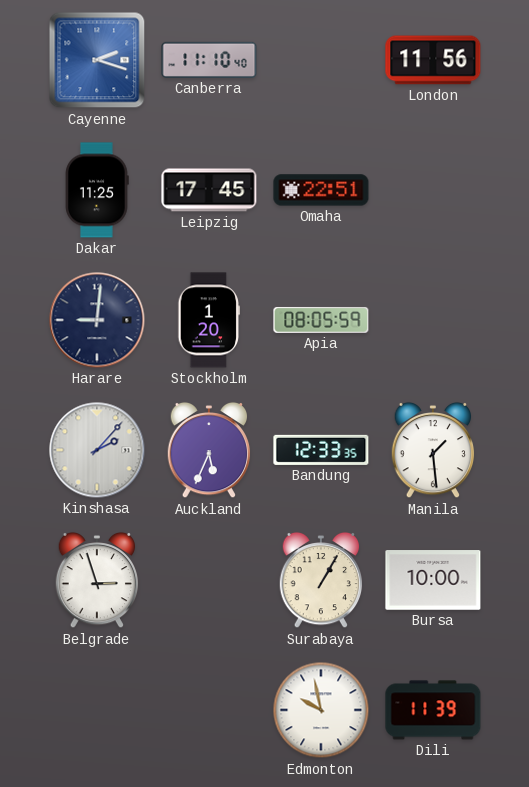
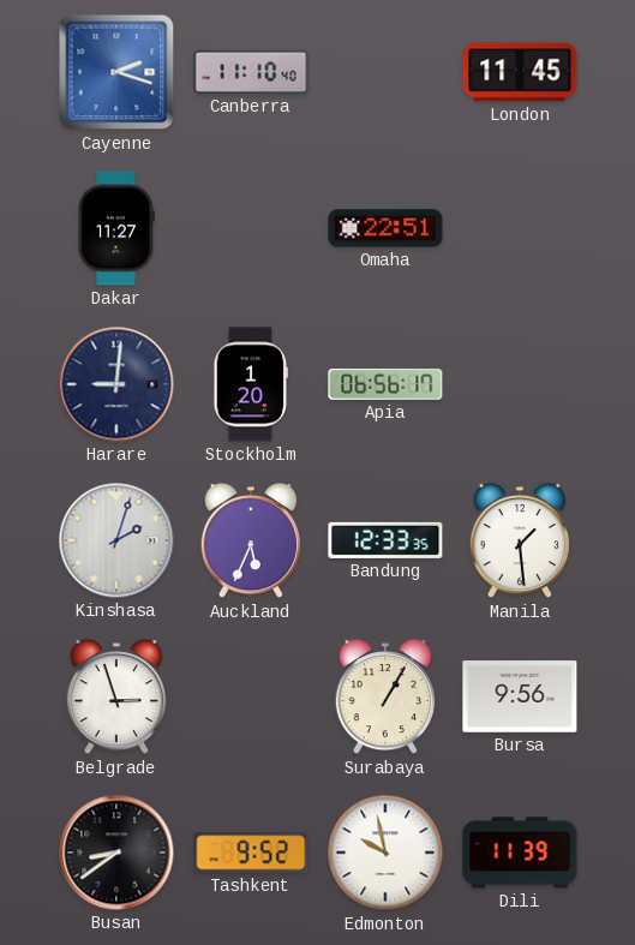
London: 11:56 -> 11:45
Dakar: 11:25 -> 11:27
Leipzig: 17:45 -> none
Apia: 08:05 -> 06:56
Kinshasa: 2:07 -> 2:03
Bursa: 10:00 -> 9:56
Busan: none -> 8:39
Tashkent: none -> 9:52
